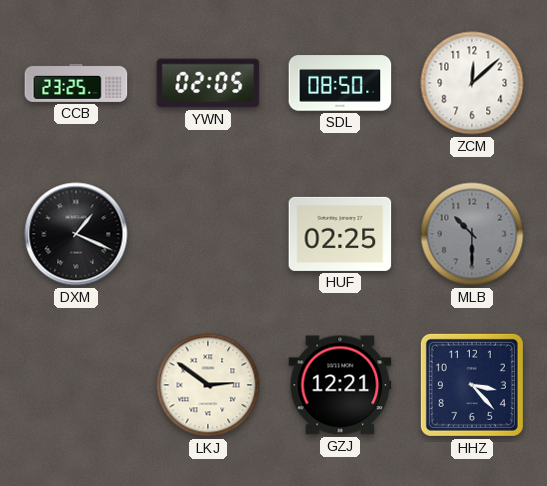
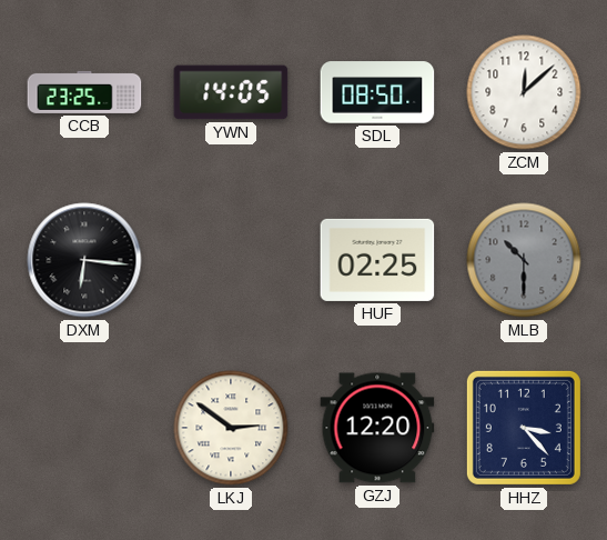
YWN: 02:05 -> 14:05
DXM: 1:19 -> 6:16
GZJ: 12:21 -> 12:20
